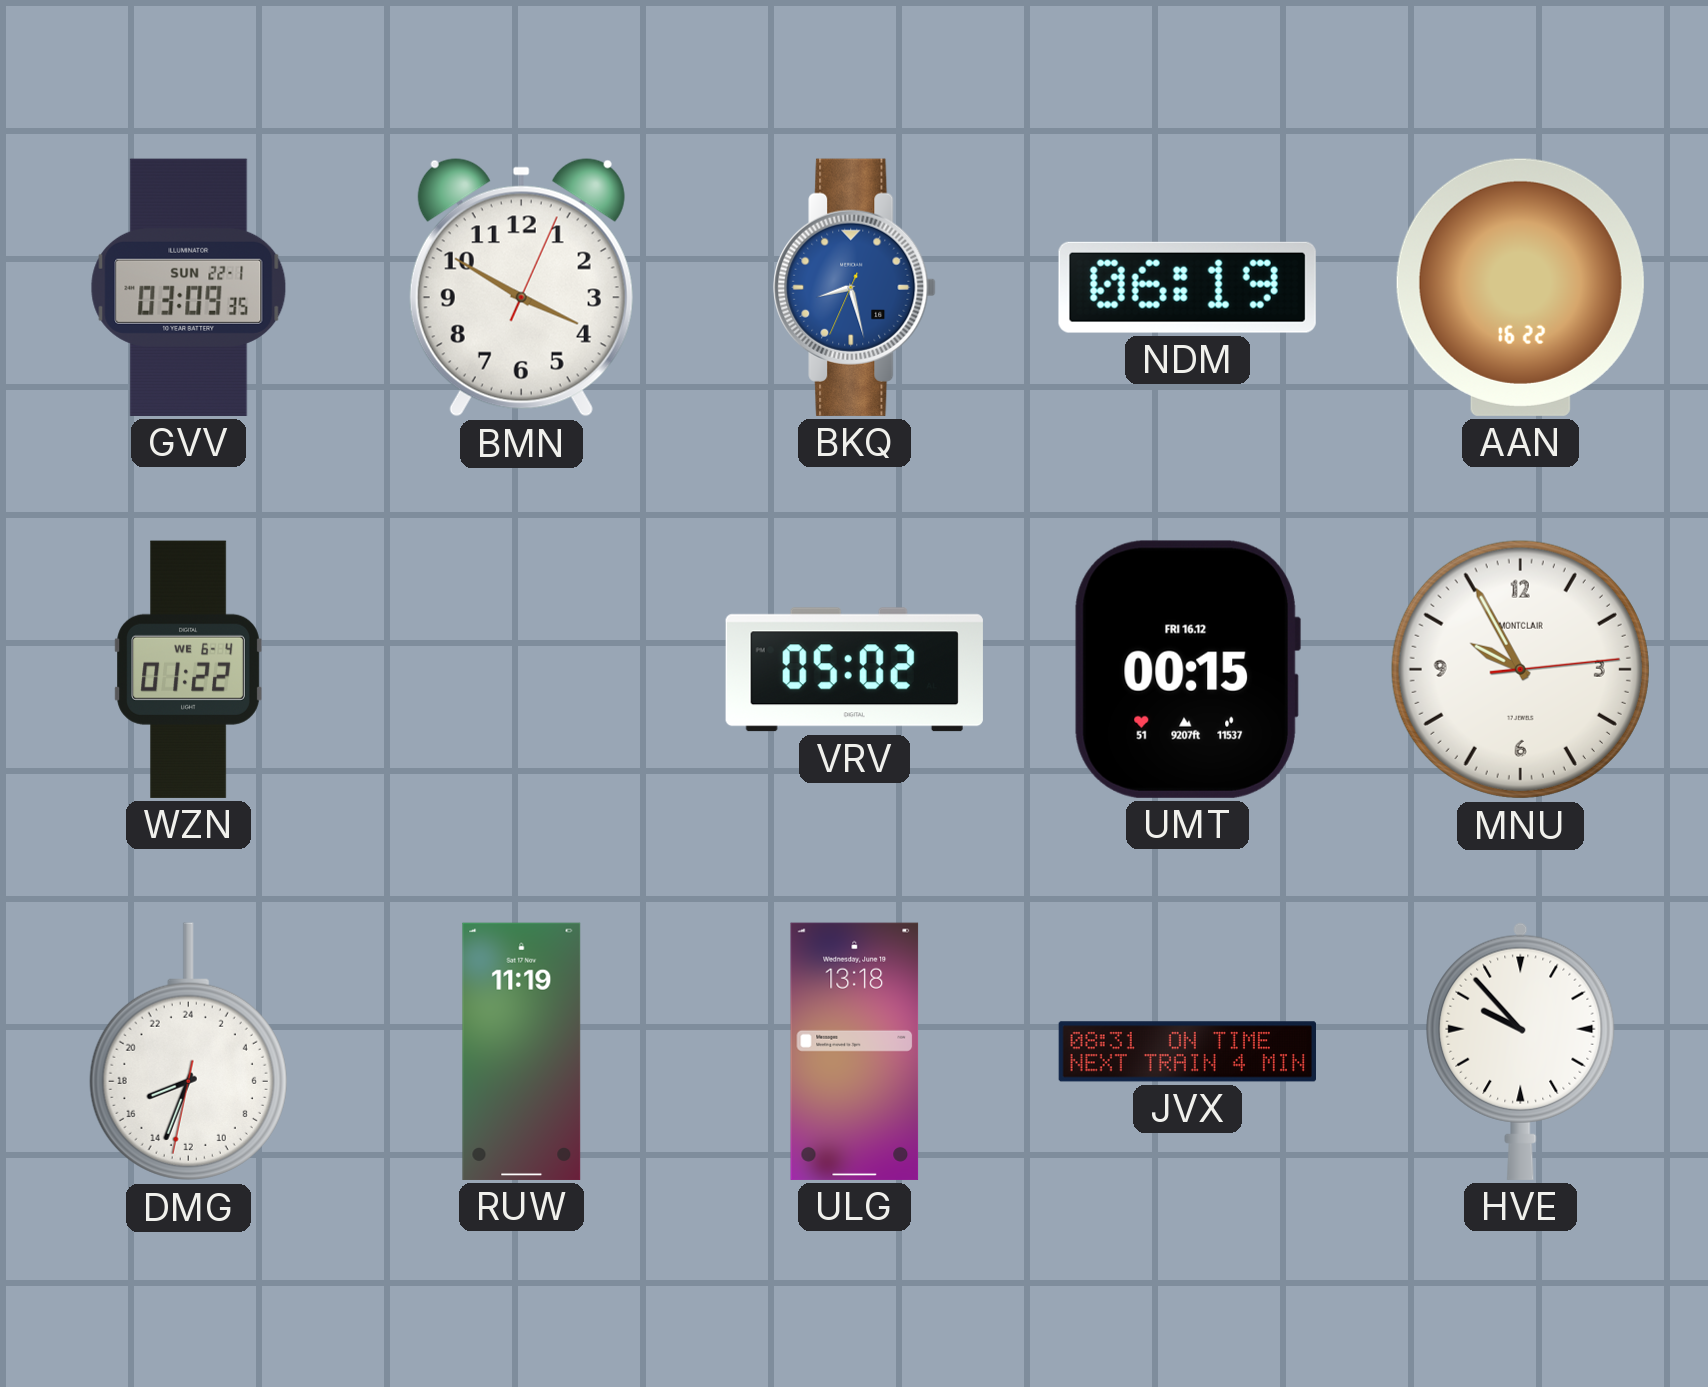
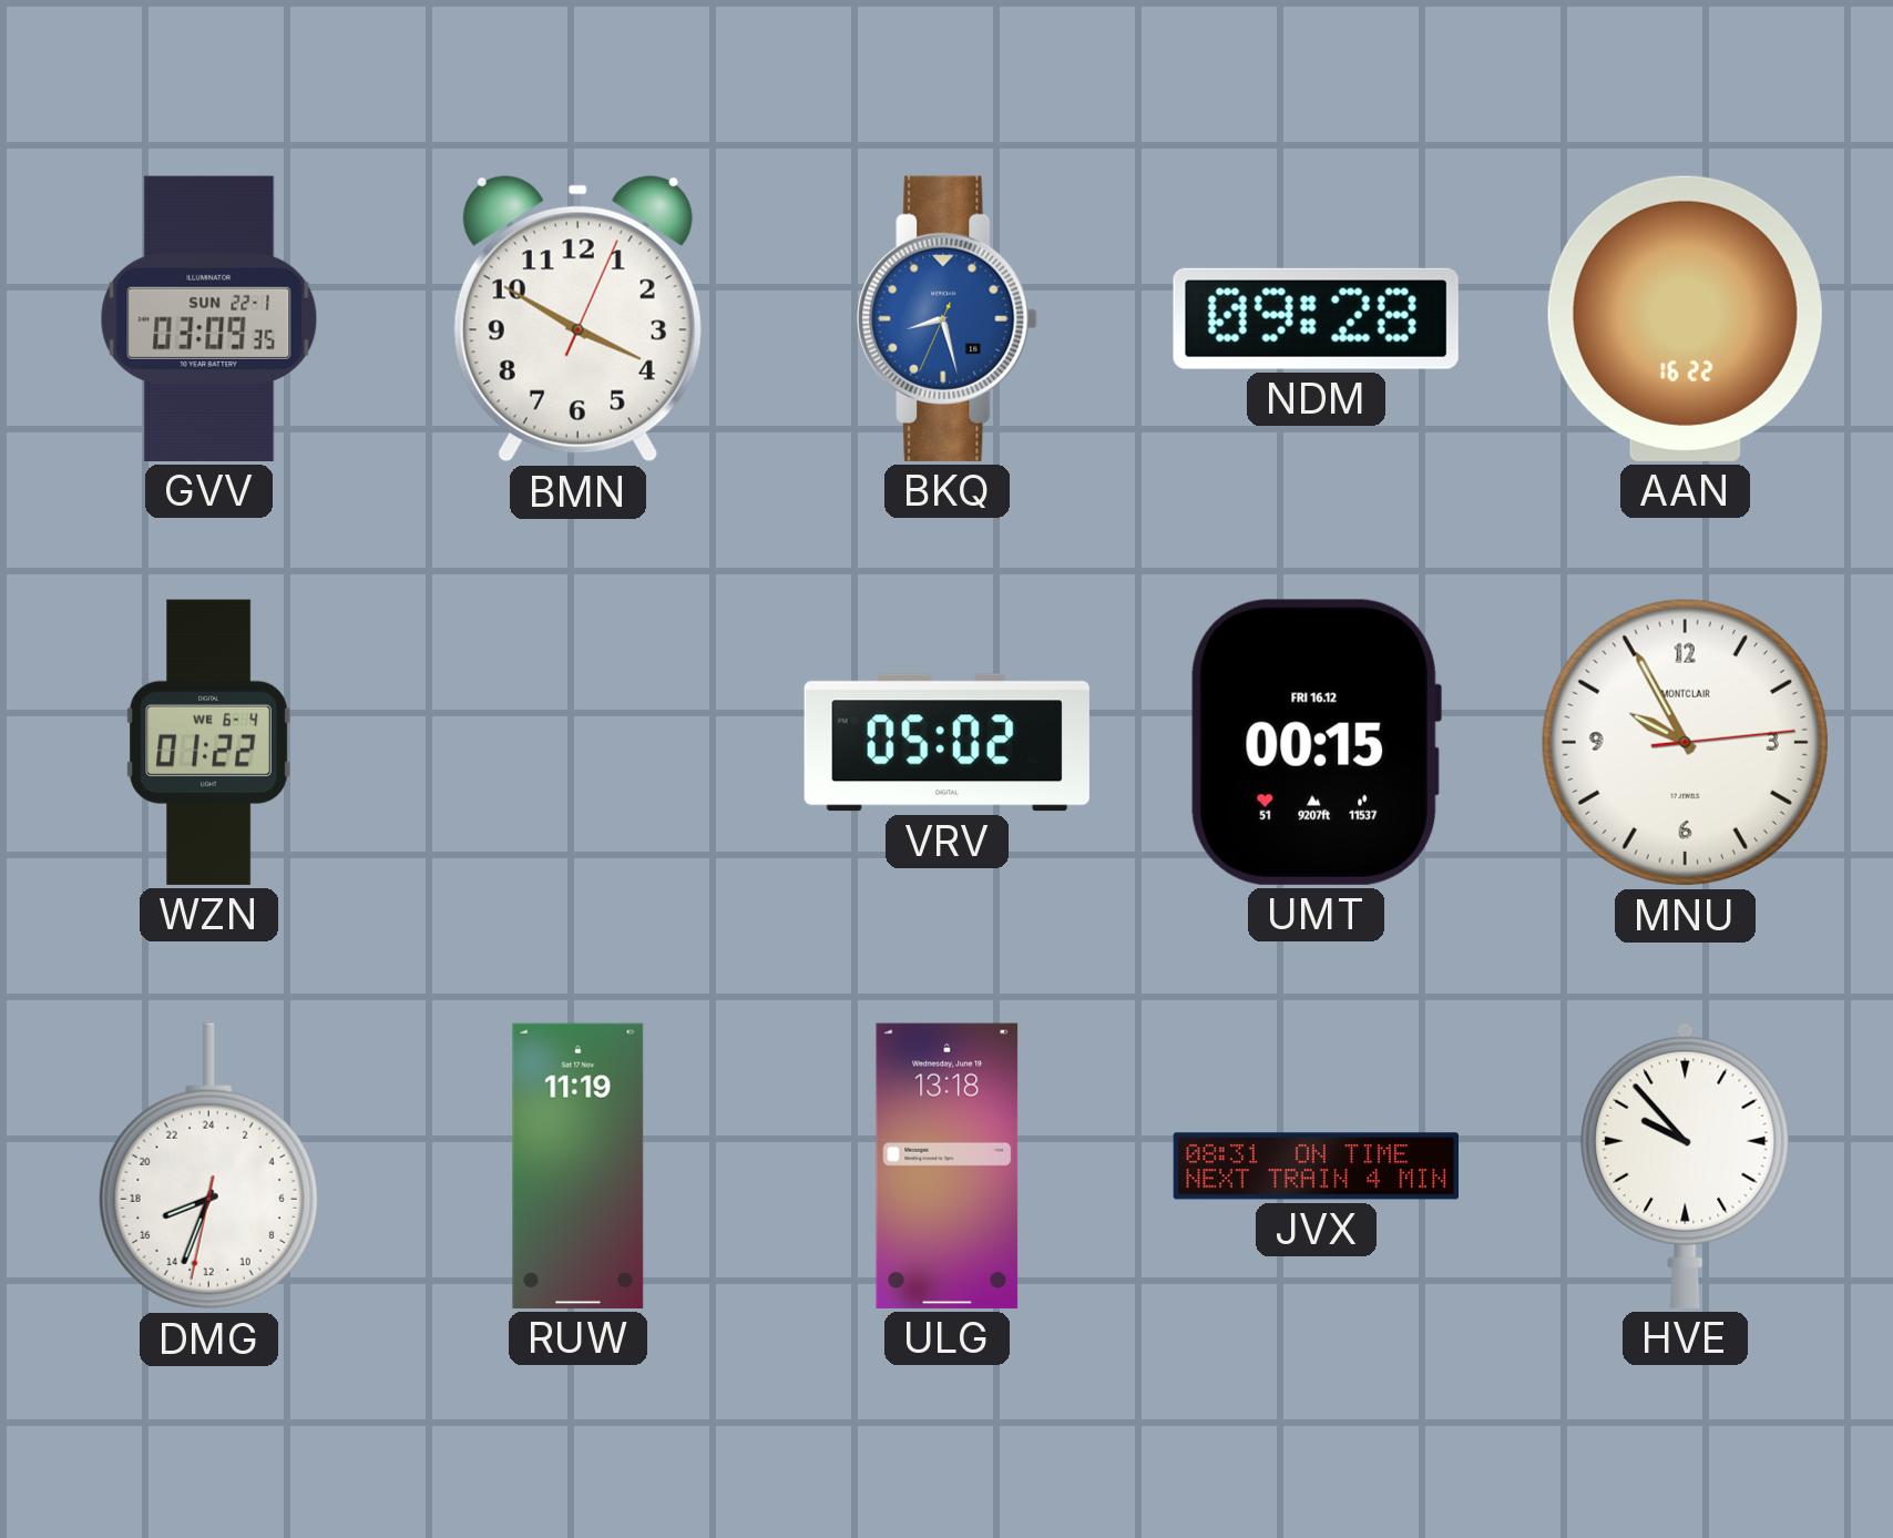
NDM: 06:19 -> 09:28
